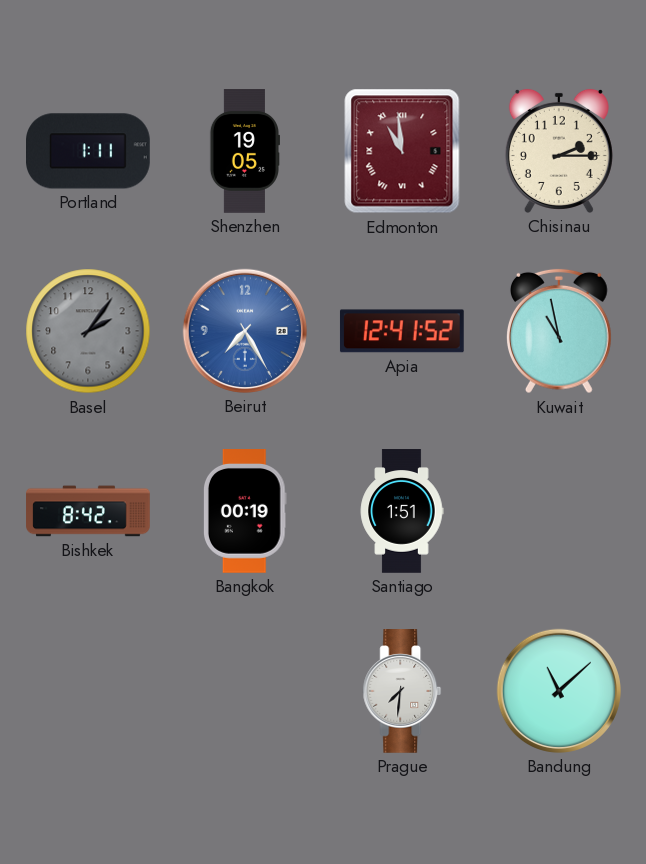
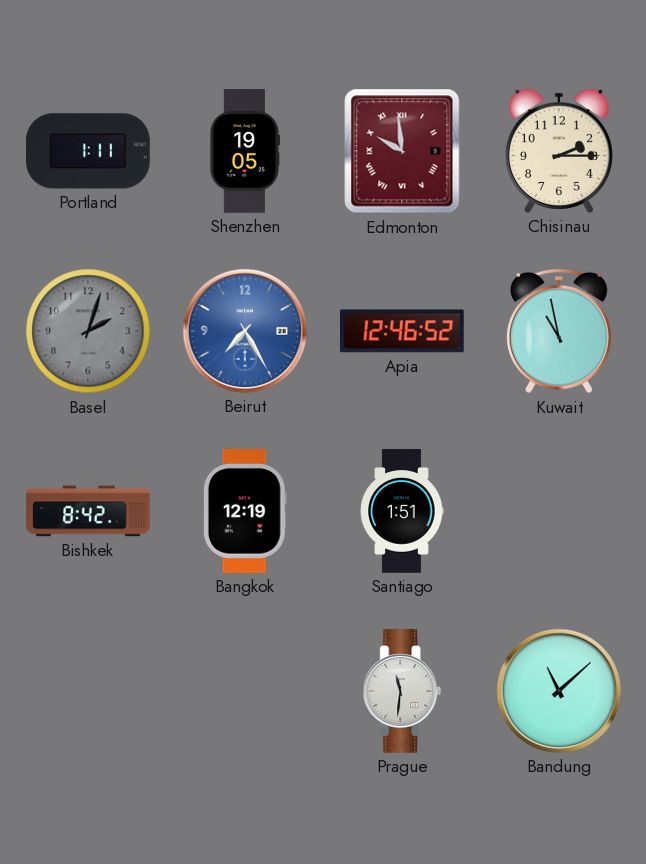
Edmonton: 10:59 -> 9:59
Basel: 2:06 -> 2:03
Apia: 12:41 -> 12:46
Bangkok: 00:19 -> 12:19
Prague: 7:31 -> 11:31
